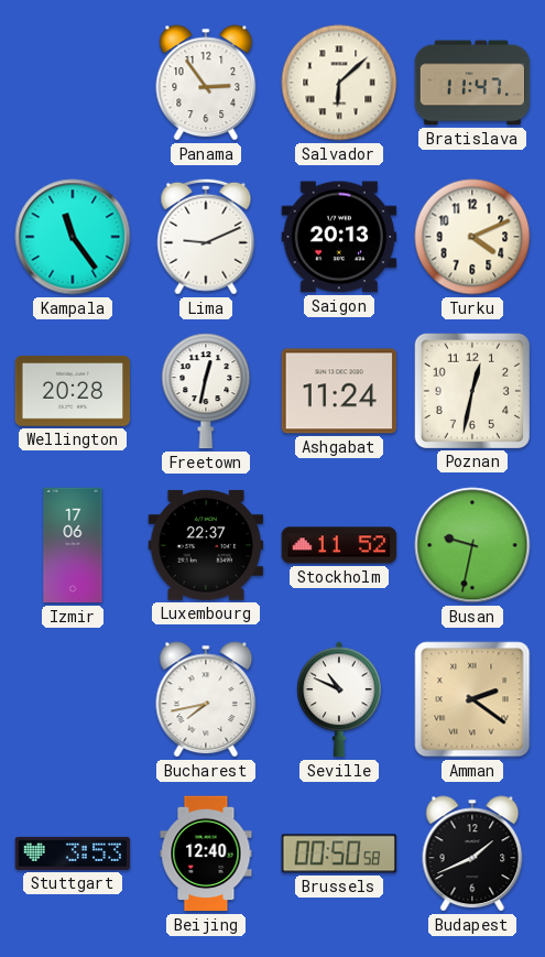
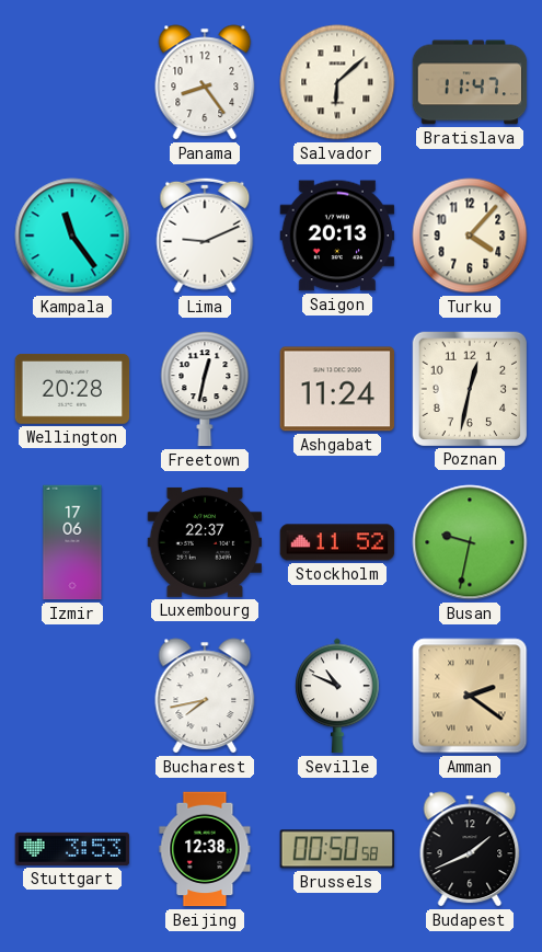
Panama: 2:54 -> 8:24
Turku: 4:11 -> 4:07
Beijing: 12:40 -> 12:38
